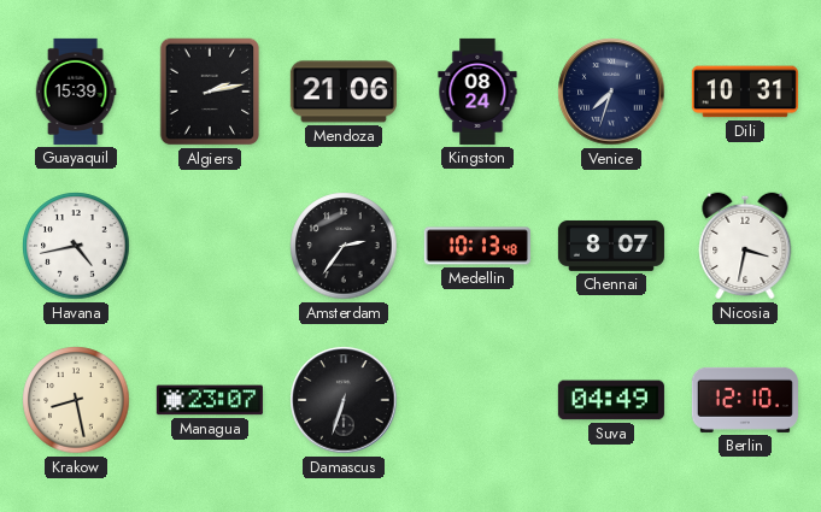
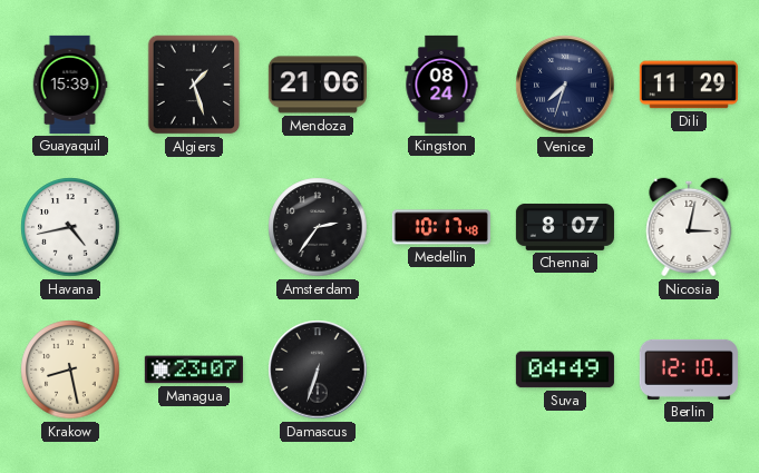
Algiers: 2:13 -> 1:27
Dili: 10:31 -> 11:29
Medellin: 10:13 -> 10:17
Nicosia: 3:32 -> 3:02
